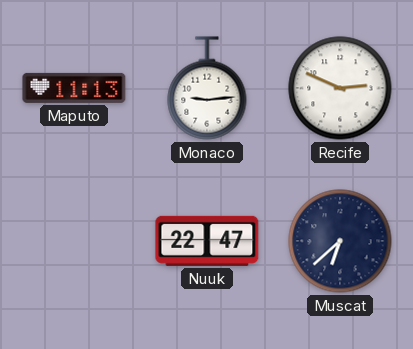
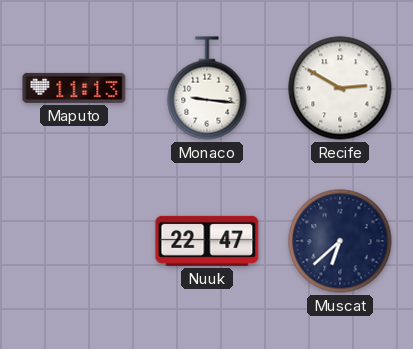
Monaco: 9:14 -> 9:16
Recife: 2:49 -> 2:50
